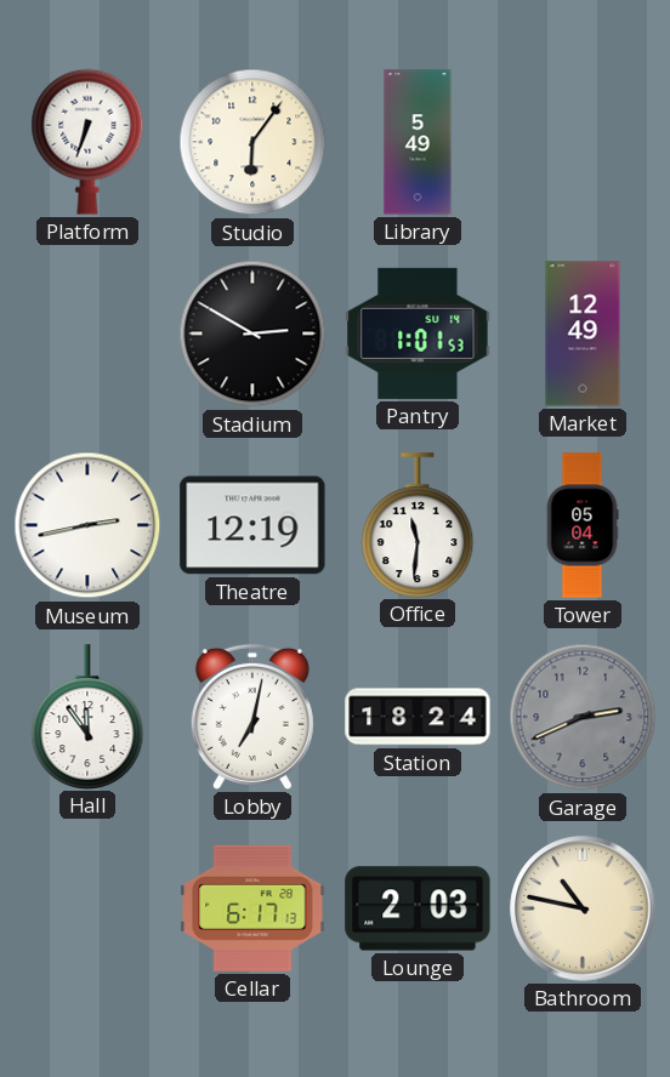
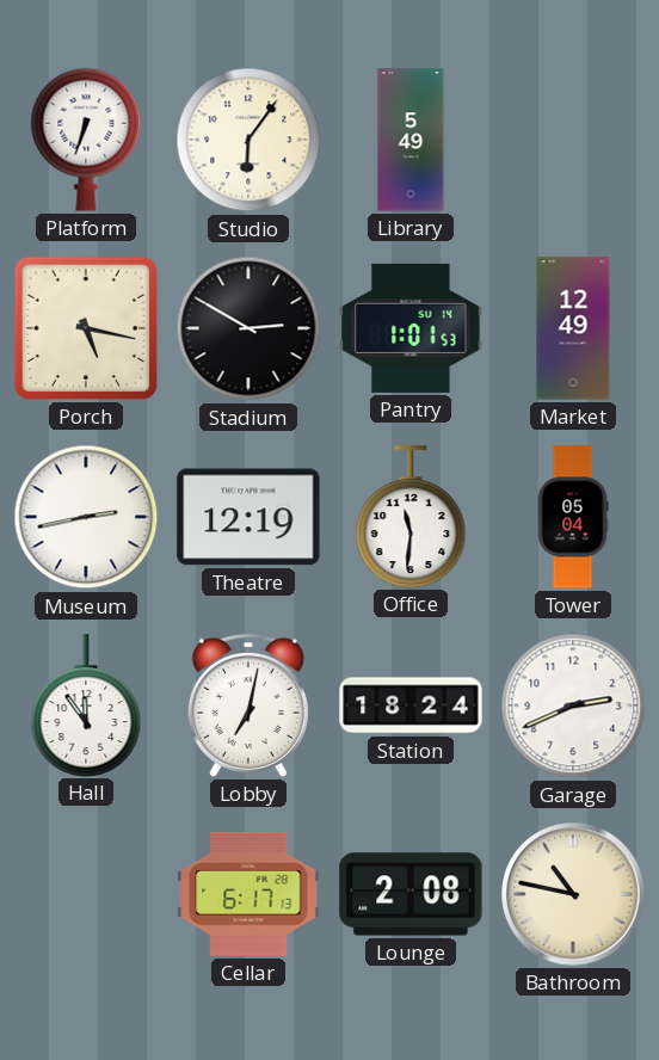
Porch: none -> 5:17
Garage dial: grey -> white
Lounge: 2:03 -> 2:08
